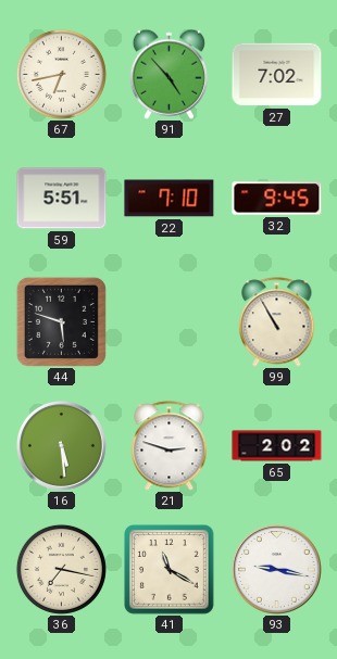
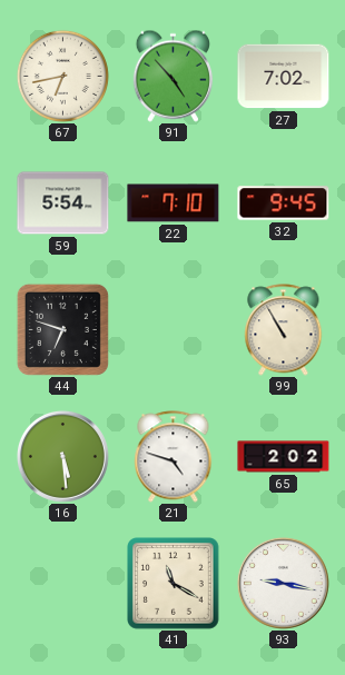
59: 5:51 -> 5:54
44: 5:48 -> 6:48
21: 2:48 -> 4:48
36: 7:17 -> none
